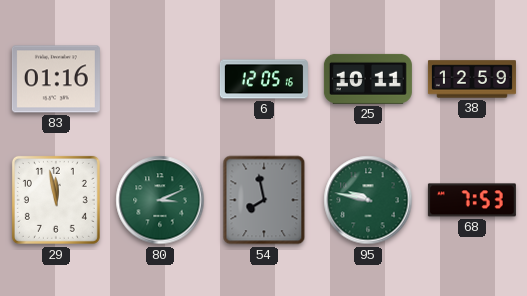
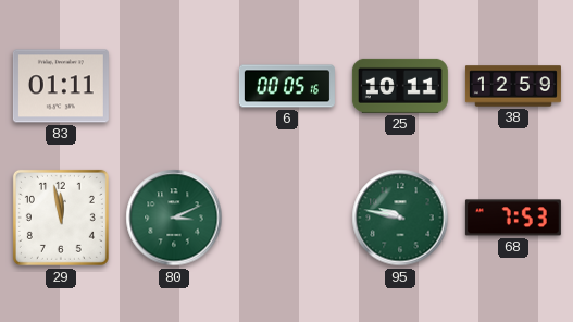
83: 01:16 -> 01:11
6: 12:05 -> 00:05
54: 7:58 -> none
